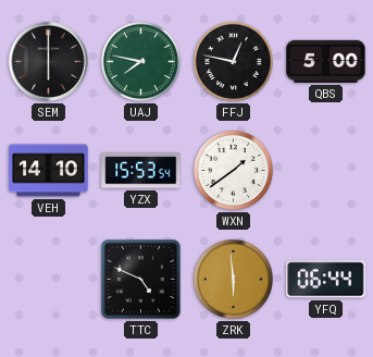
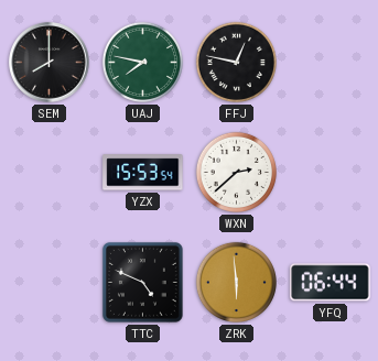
SEM: 6:00 -> 8:00
QBS: 5:00 -> none
VEH: 14:10 -> none
WXN: 1:39 -> 2:38
